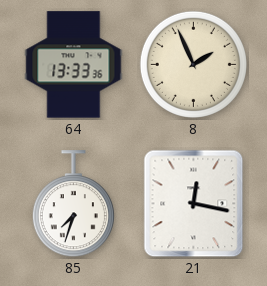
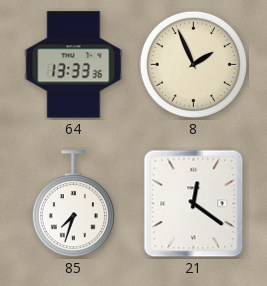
21: 12:17 -> 12:21
